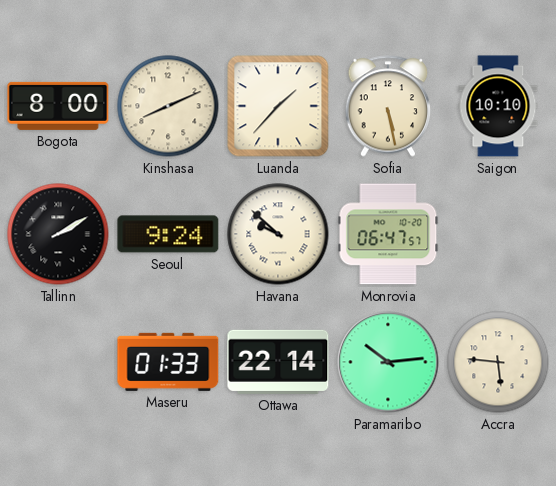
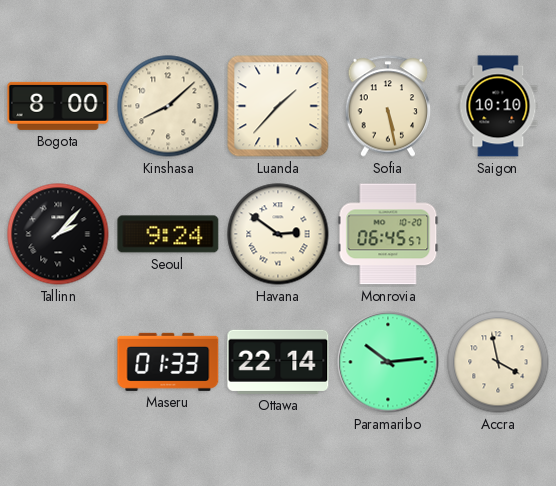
Kinshasa: 8:11 -> 8:08
Tallinn: 2:10 -> 2:07
Havana: 9:52 -> 2:51
Monrovia: 06:47 -> 06:45
Accra: 5:46 -> 3:58
